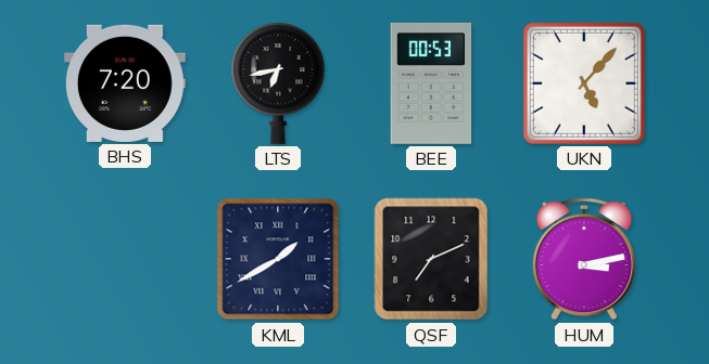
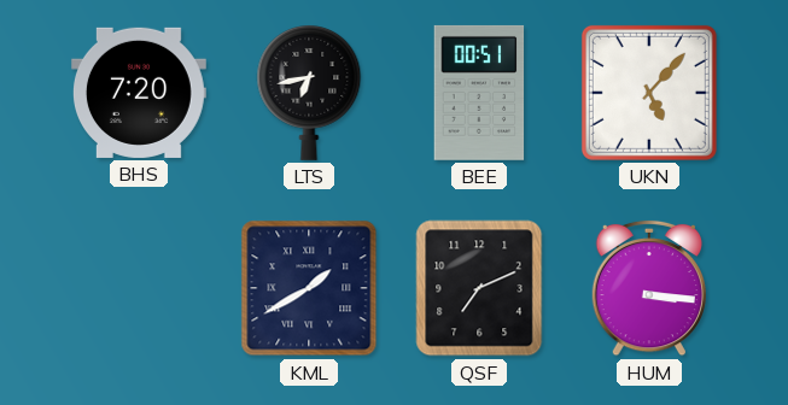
BEE: 00:53 -> 00:51
HUM: 3:13 -> 3:16
